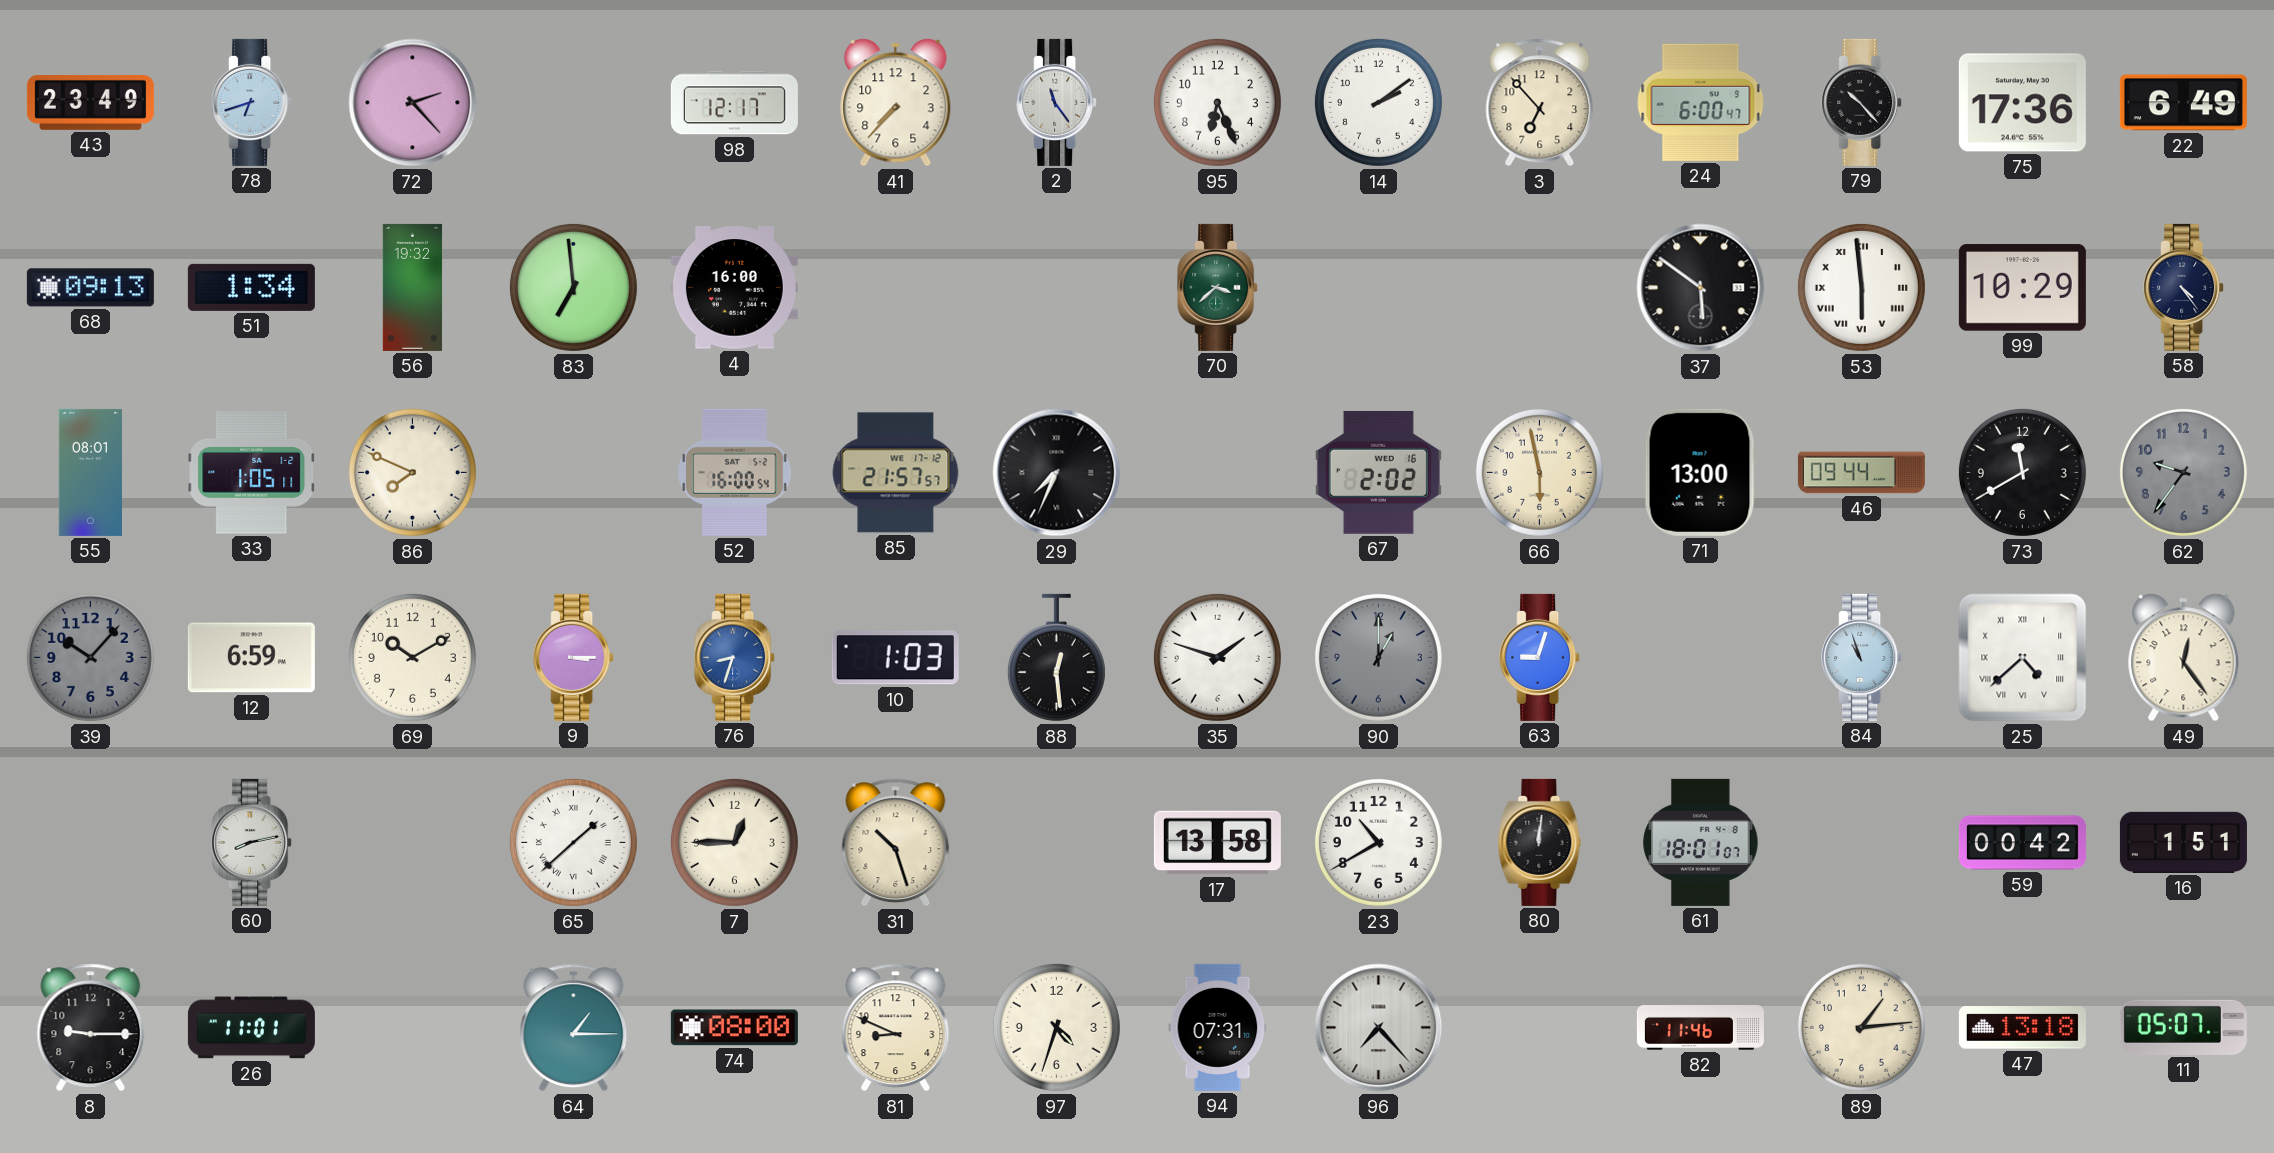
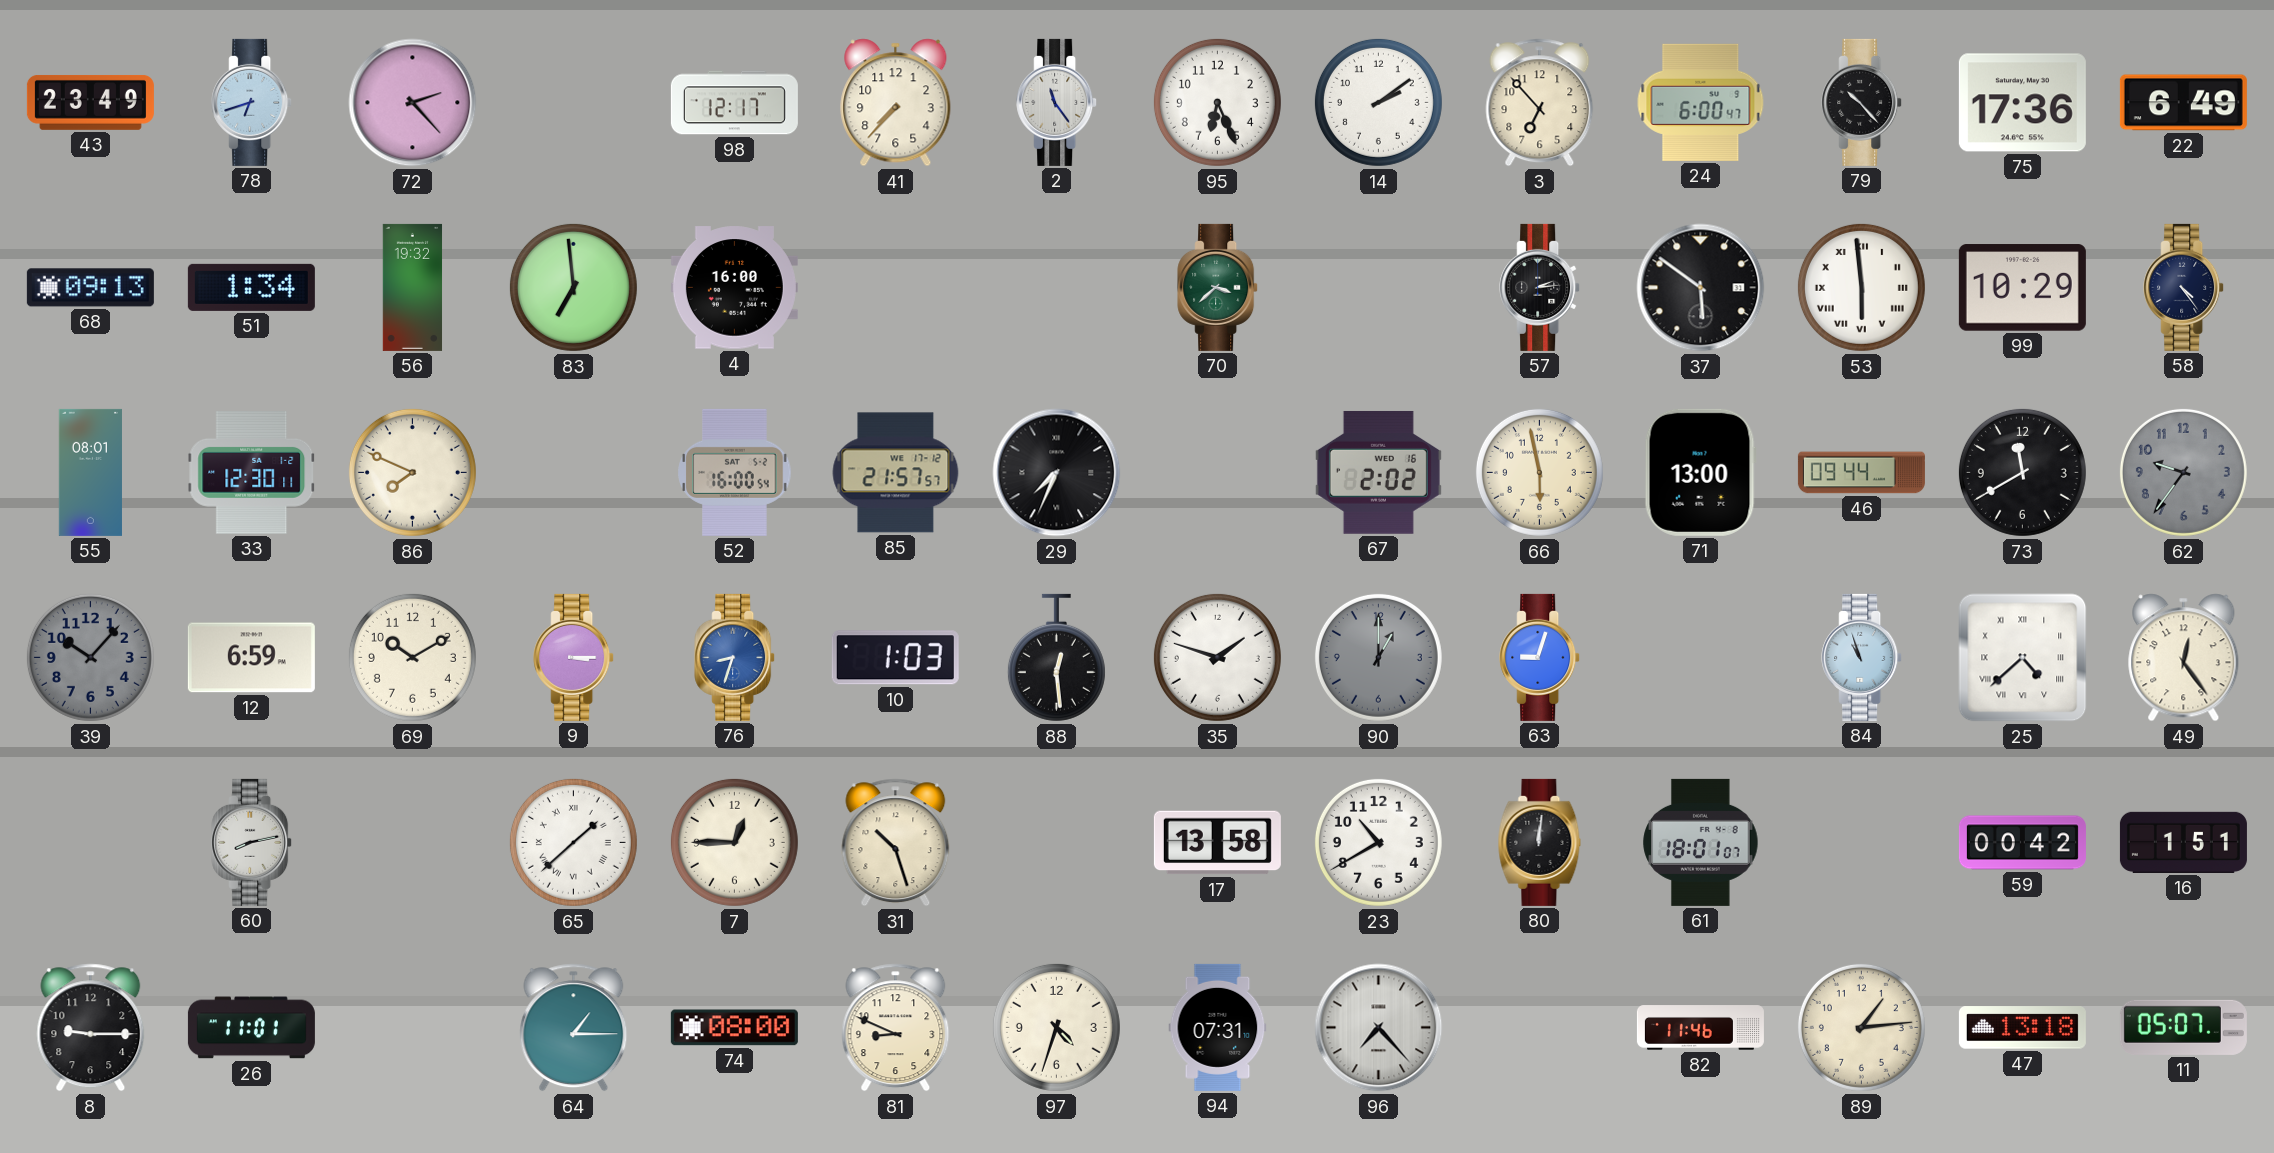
57: none -> 2:14
33: 1:05 -> 12:30
